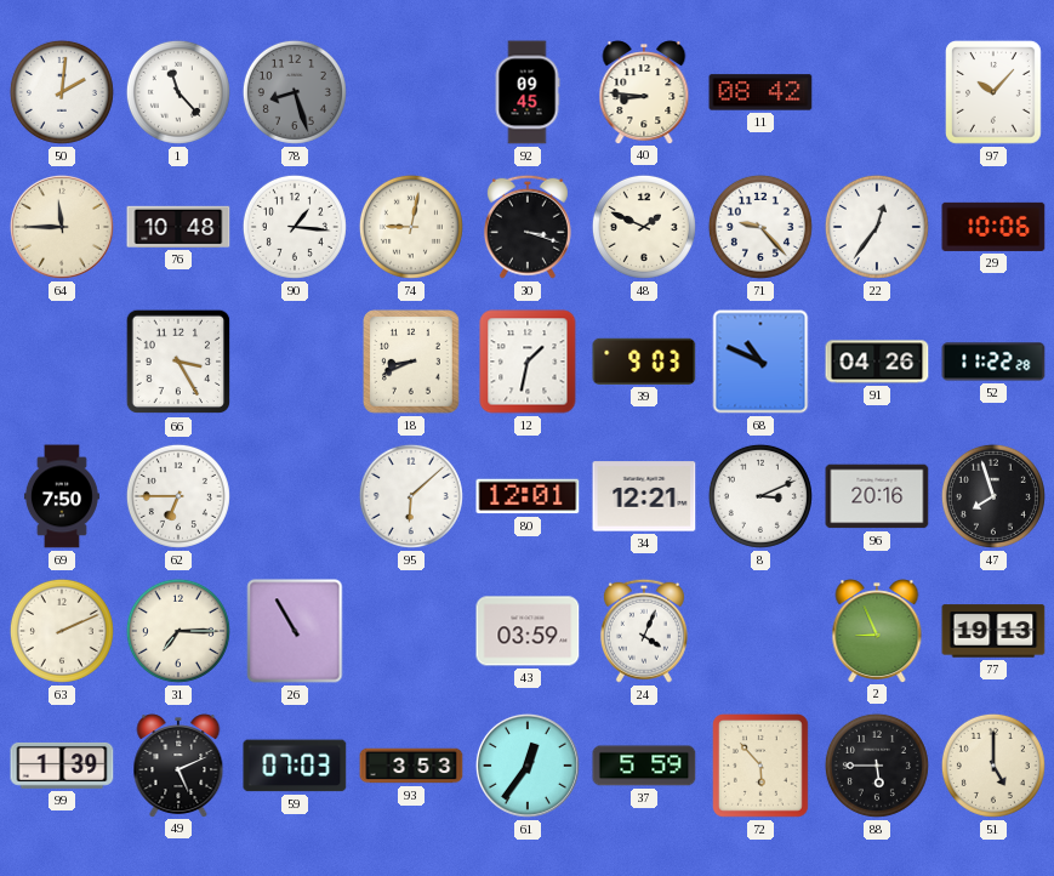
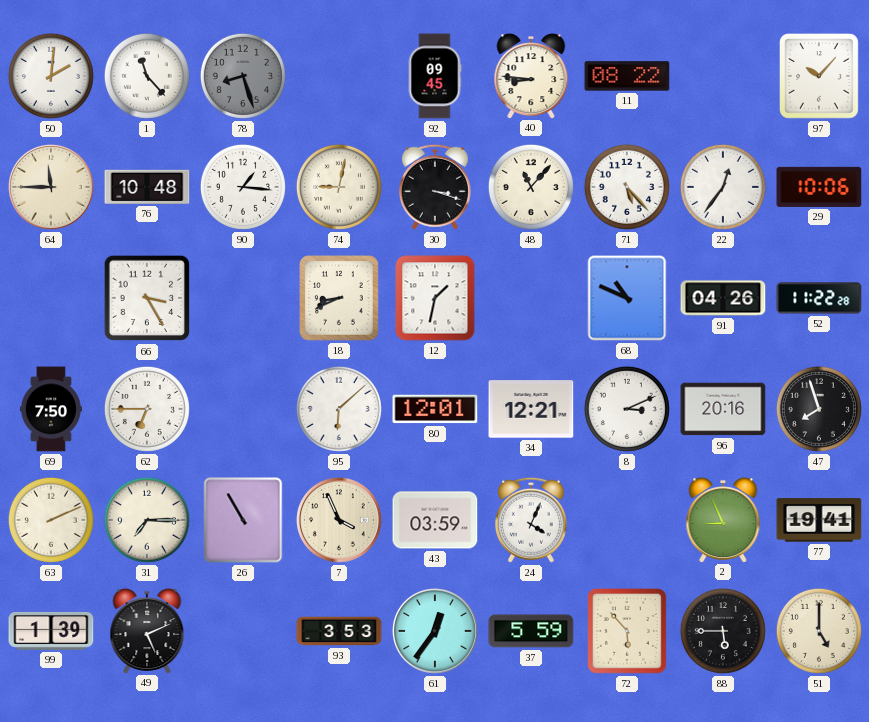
11: 08:42 -> 08:22
48: 1:49 -> 11:07
71: 9:23 -> 5:23
39: 9:03 -> none
7: none -> 3:56
77: 19:13 -> 19:41
59: 07:03 -> none
